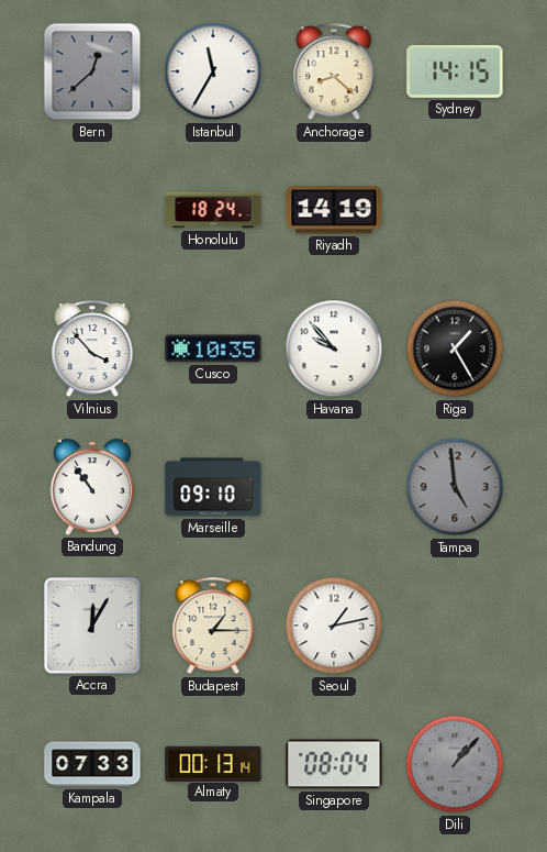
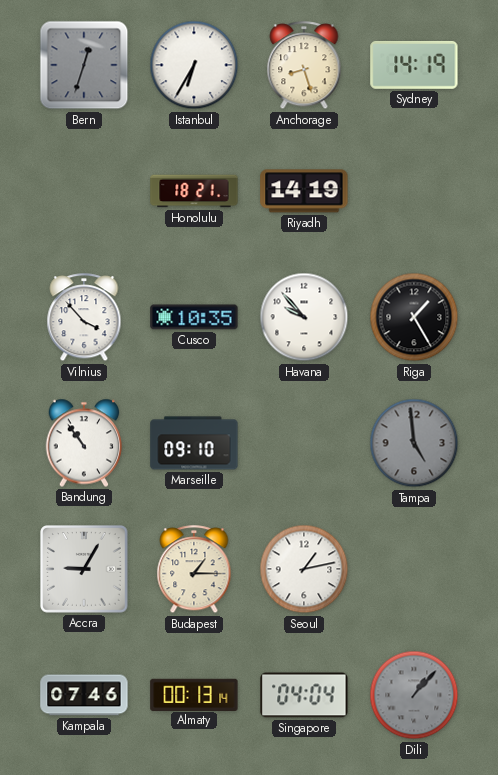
Bern: 12:38 -> 12:33
Istanbul: 11:35 -> 6:35
Anchorage: 8:22 -> 8:27
Sydney: 14:15 -> 14:19
Honolulu: 18:24 -> 18:21
Accra: 12:05 -> 9:05
Kampala: 07:33 -> 07:46
Singapore: 08:04 -> 04:04
